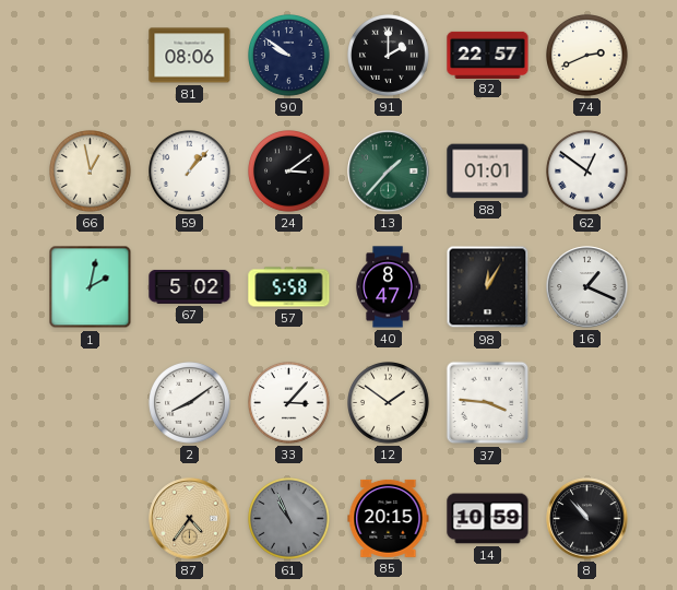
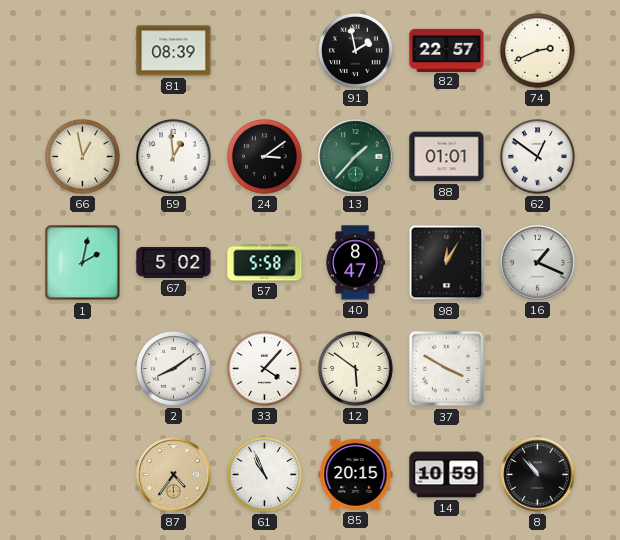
81: 08:06 -> 08:39
90: 9:51 -> none
91: 2:00 -> 1:58
59: 1:07 -> 12:59
33: 3:07 -> 4:07
12: 1:51 -> 5:51
37: 3:46 -> 3:50
61 dial: grey -> white
